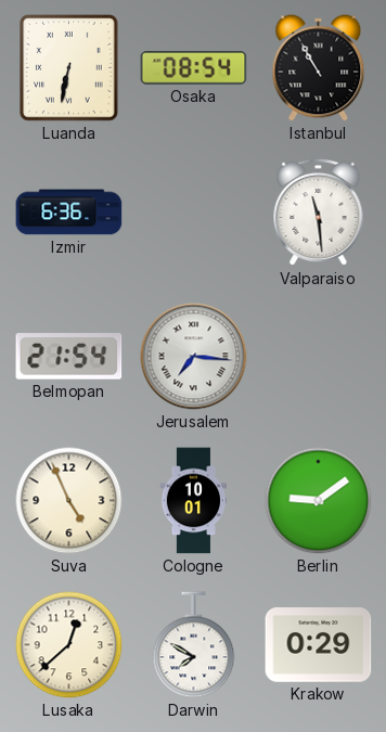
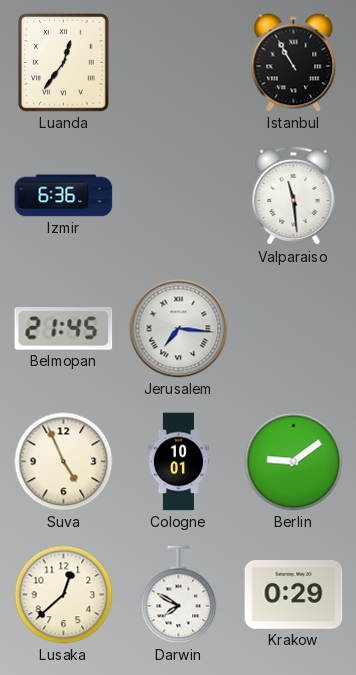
Luanda: 6:32 -> 12:36
Osaka: 08:54 -> none
Belmopan: 21:54 -> 21:45
